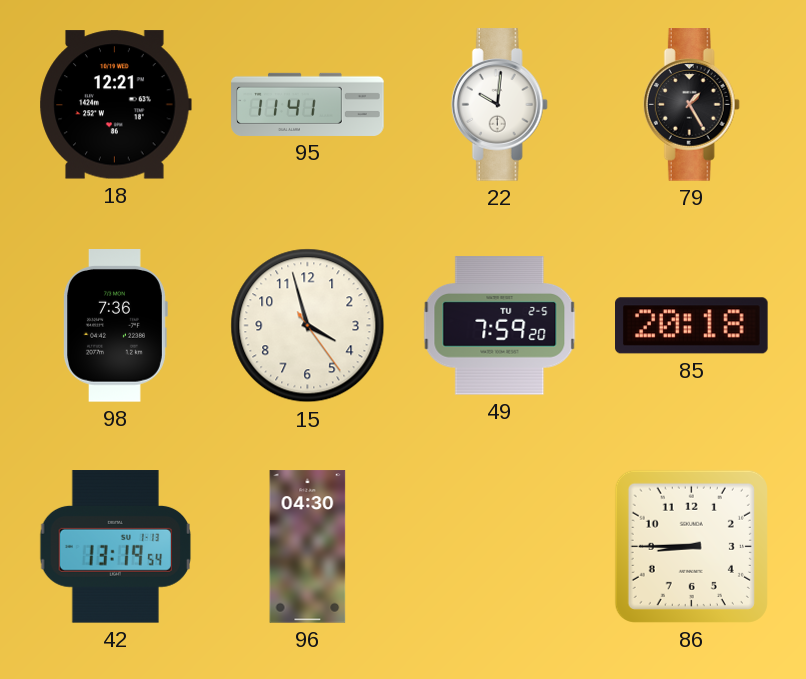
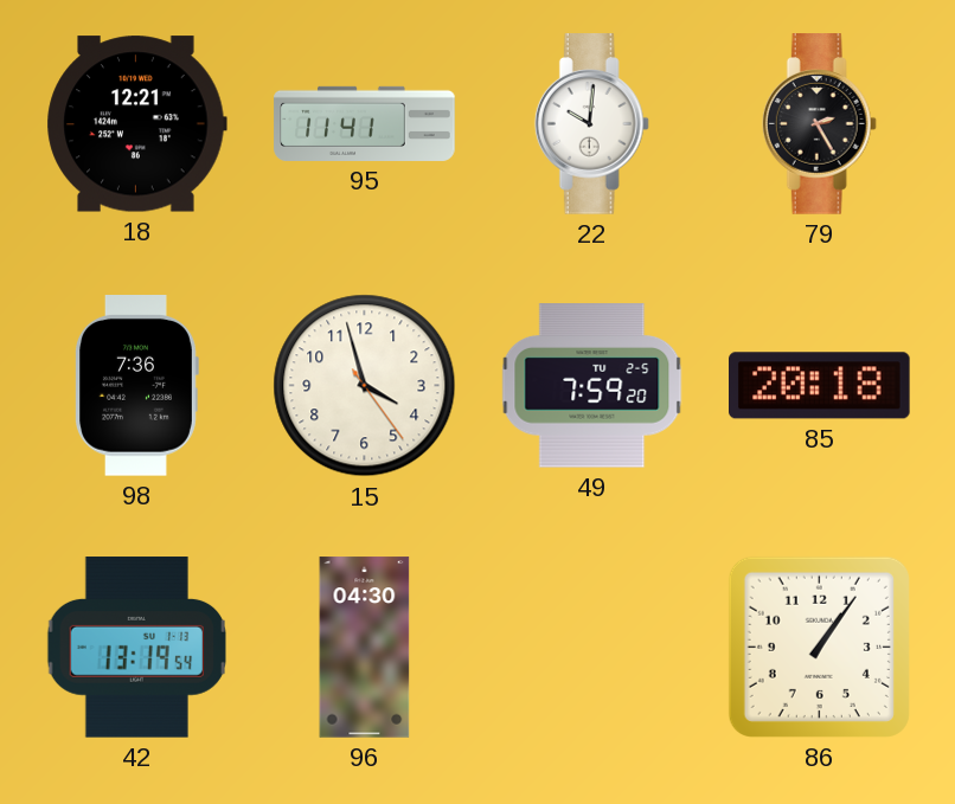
79: 1:25 -> 2:25
86: 8:45 -> 1:06
